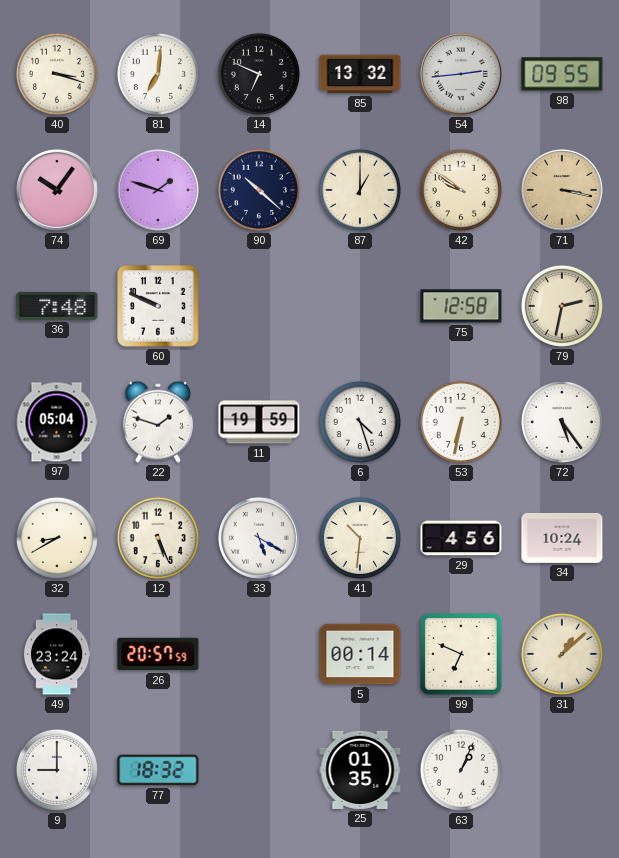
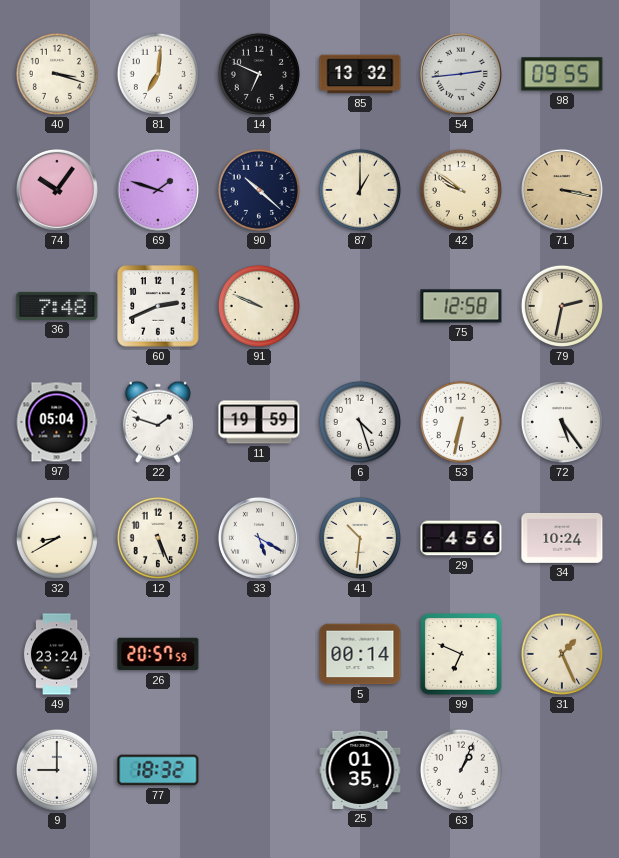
60: 9:49 -> 2:41
91: none -> 9:49
31: 1:08 -> 1:26
